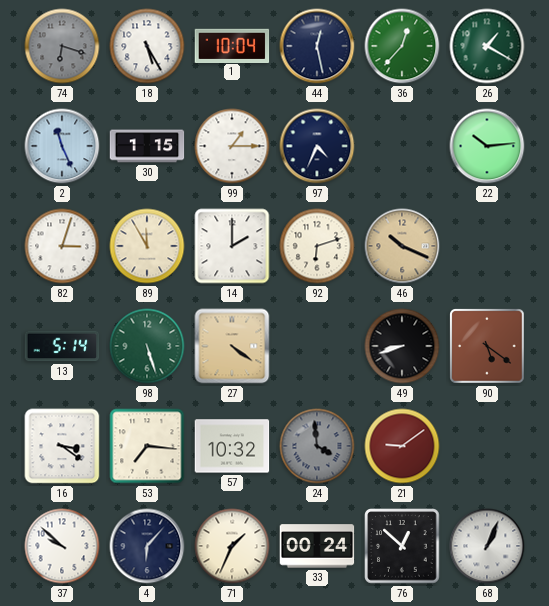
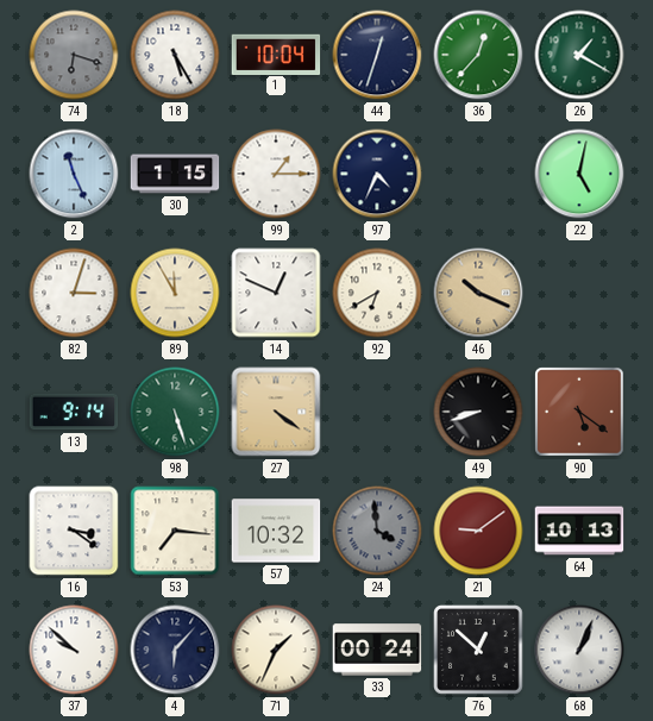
44: 12:28 -> 12:33
22: 10:14 -> 5:02
14: 2:00 -> 12:49
92: 6:12 -> 6:40
13: 5:14 -> 9:14
64: none -> 10:13
